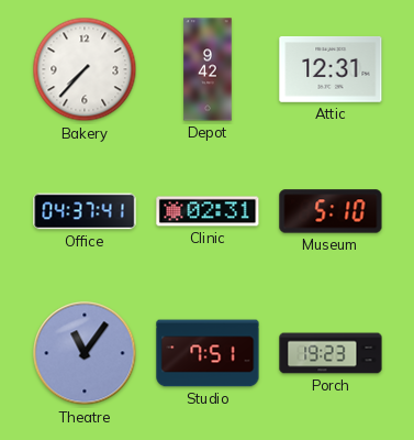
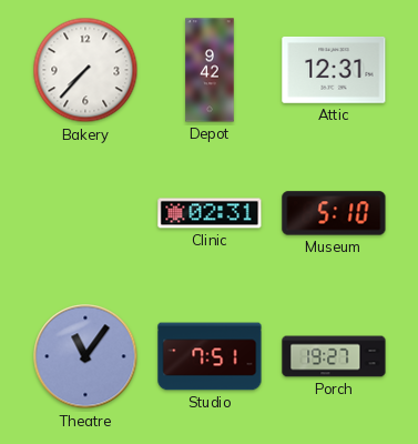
Office: 04:37 -> none
Porch: 19:23 -> 19:27
